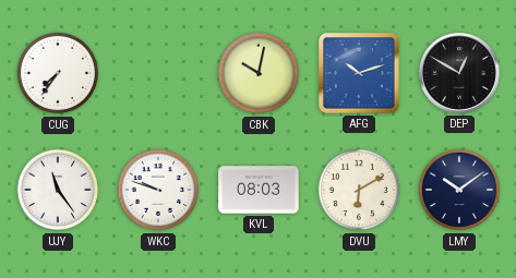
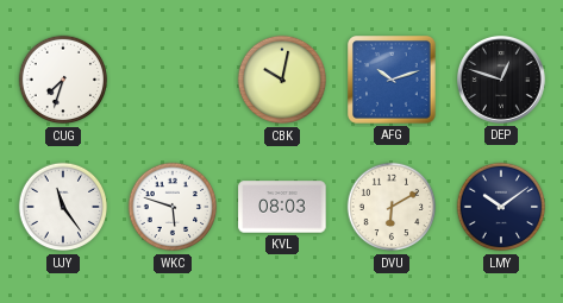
CUG: 7:36 -> 7:33
DEP: 12:50 -> 12:48
WKC: 9:48 -> 5:48
